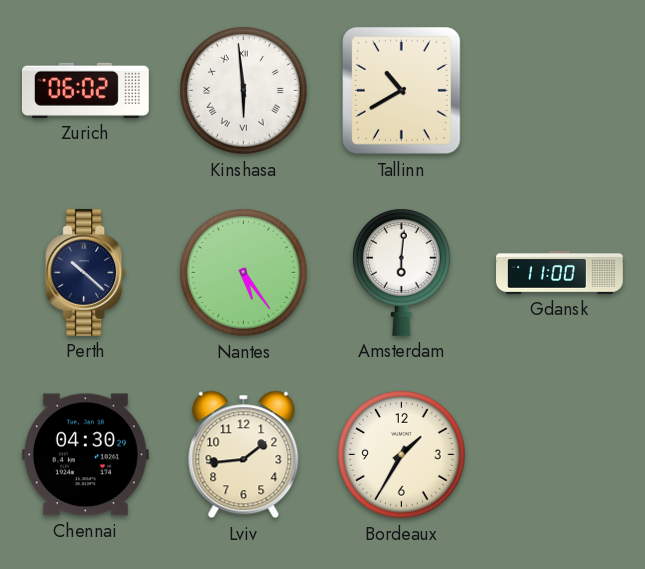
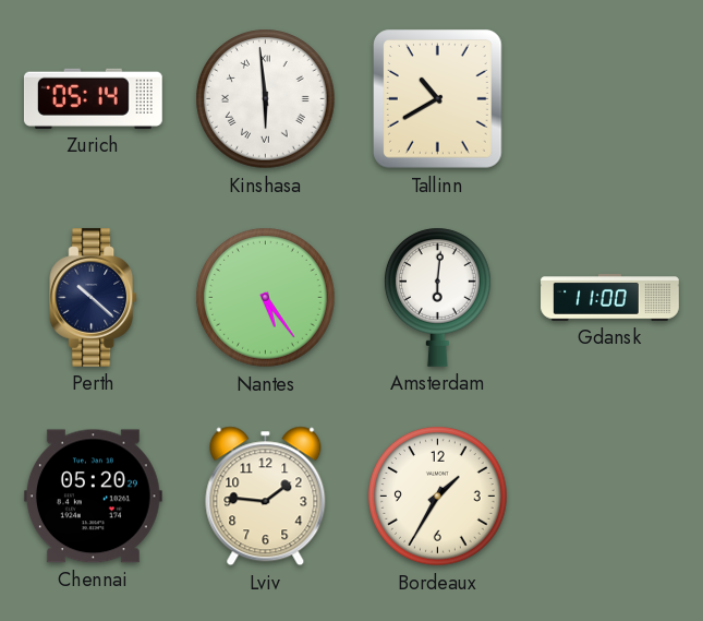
Zurich: 06:02 -> 05:14
Chennai: 04:30 -> 05:20
Lviv: 1:44 -> 1:46
